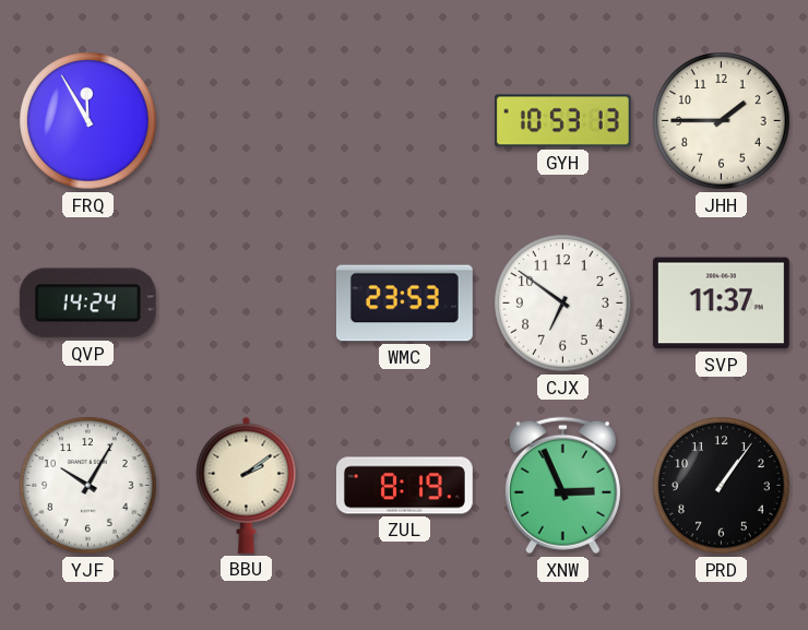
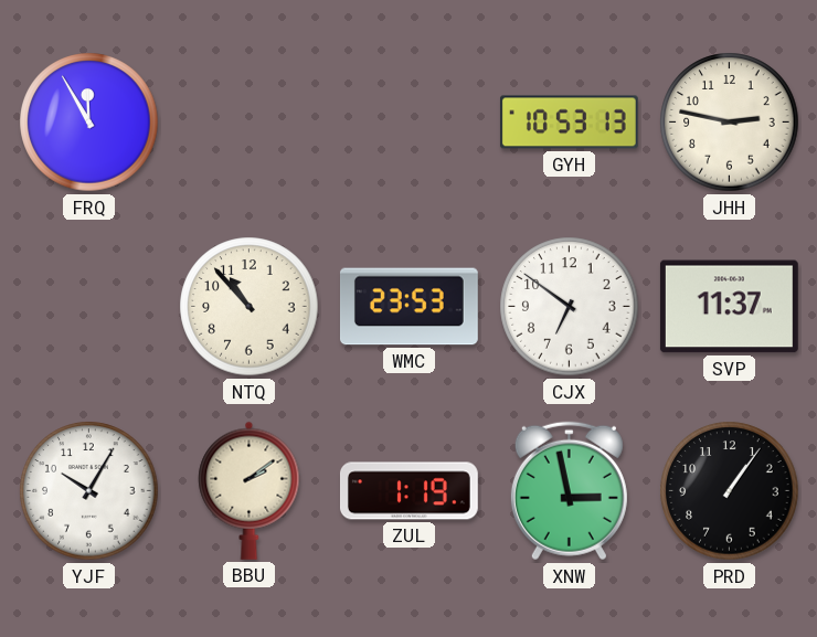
JHH: 1:45 -> 2:47
QVP: 14:24 -> none
NTQ: none -> 10:53
ZUL: 8:19 -> 1:19
XNW: 2:56 -> 2:58
